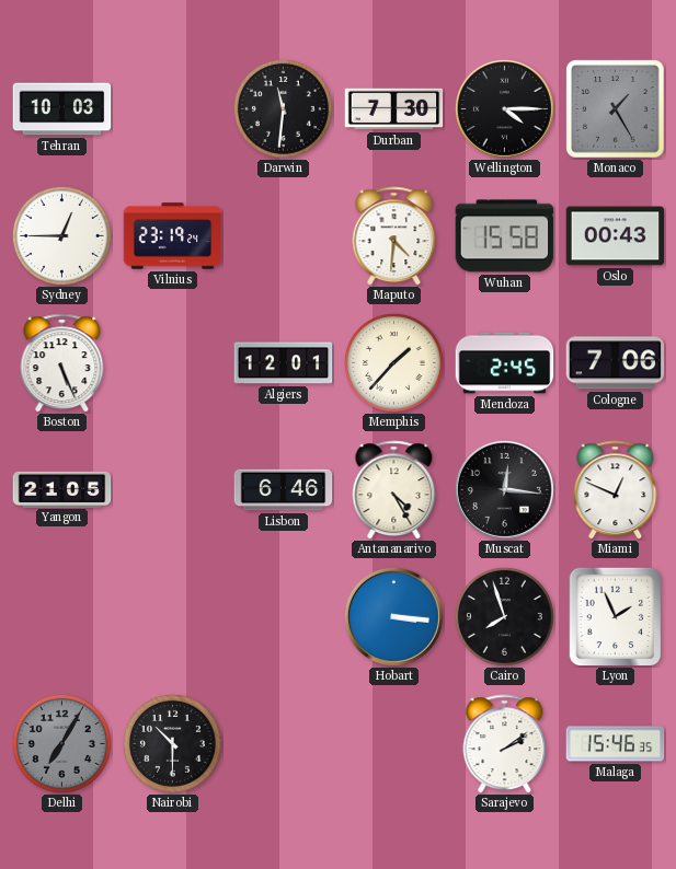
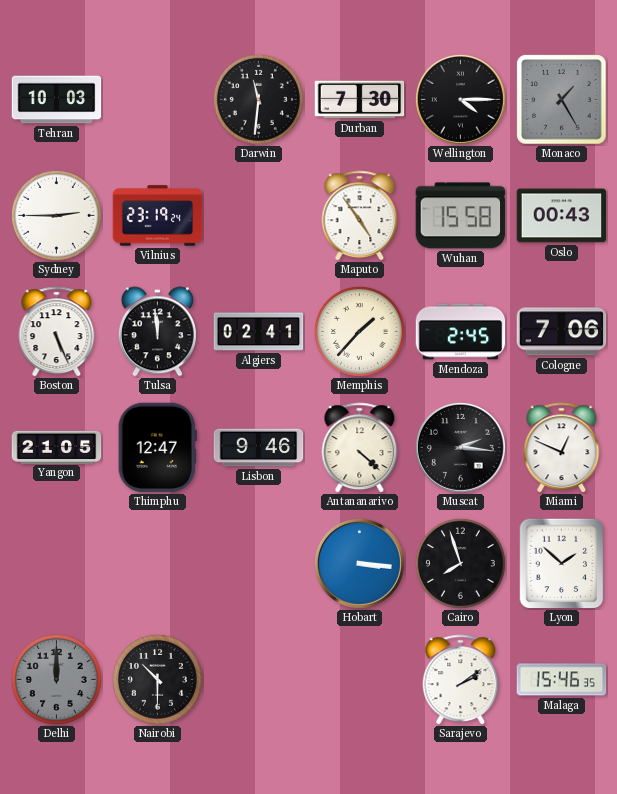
Sydney: 12:45 -> 2:45
Maputo: 4:31 -> 4:54
Tulsa: none -> 11:59
Algiers: 12:01 -> 02:41
Thimphu: none -> 12:47
Lisbon: 6:46 -> 9:46
Antananarivo: 4:25 -> 4:22
Muscat: 12:16 -> 2:16
Lyon: 1:56 -> 1:52
Delhi: 7:05 -> 12:00
